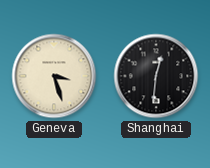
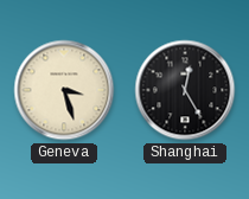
Shanghai: 12:31 -> 12:25
